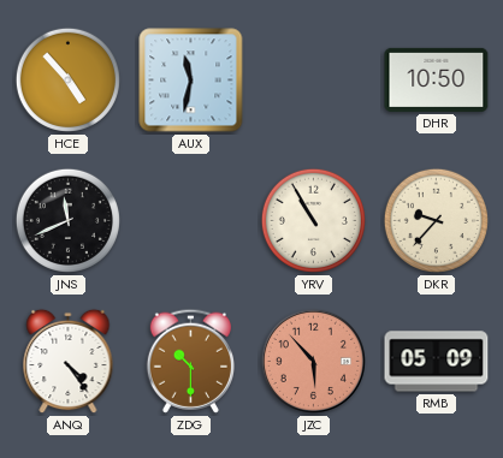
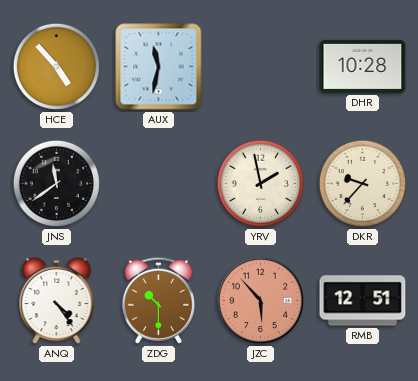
DHR: 10:50 -> 10:28
JNS: 11:41 -> 11:39
YRV: 10:55 -> 1:58
RMB: 05:09 -> 12:51
